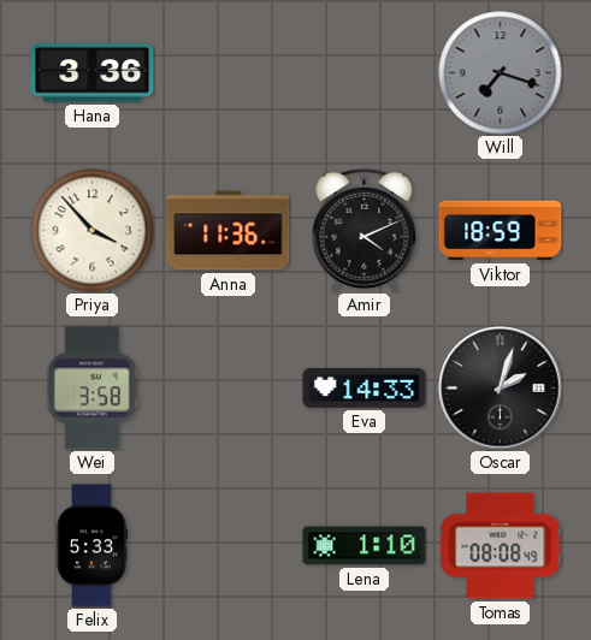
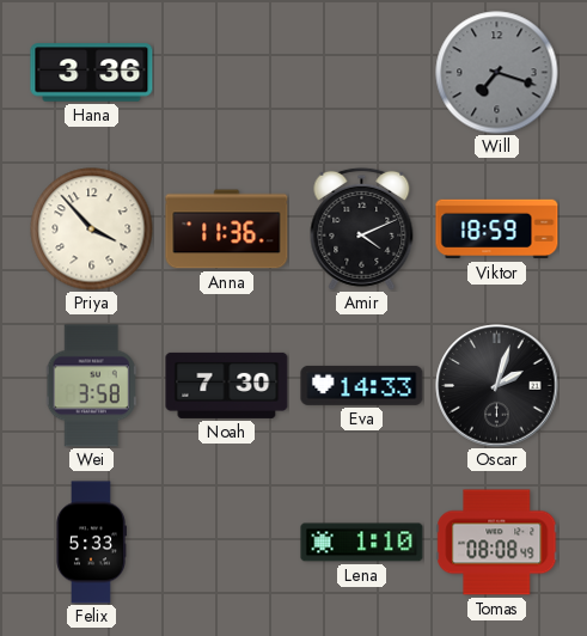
Noah: none -> 7:30
